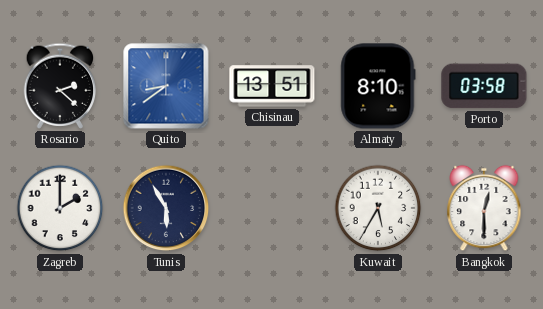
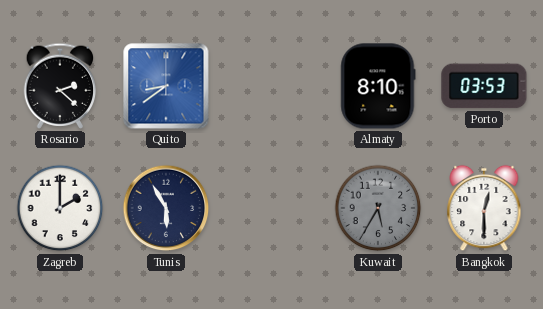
Chisinau: 13:51 -> none
Porto: 03:58 -> 03:53
Kuwait dial: white -> grey
